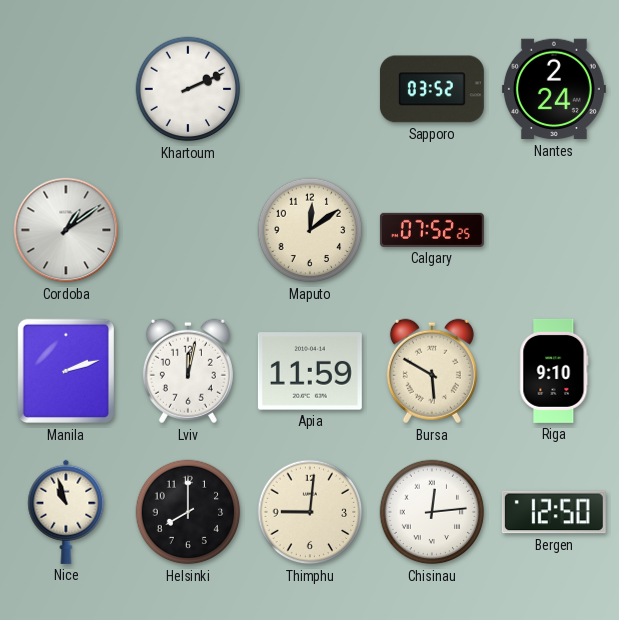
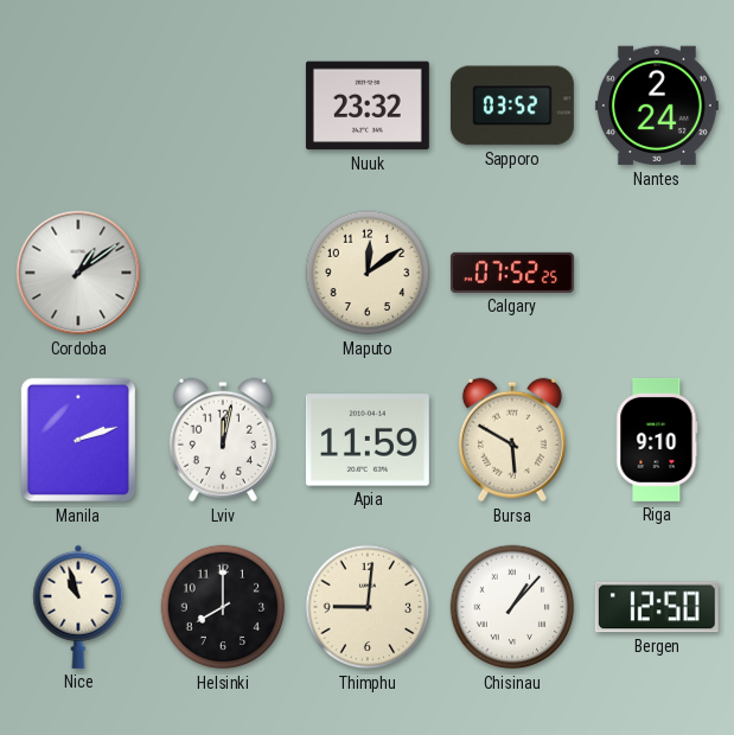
Khartoum: 2:11 -> none
Nuuk: none -> 23:32
Chisinau: 12:14 -> 1:07
